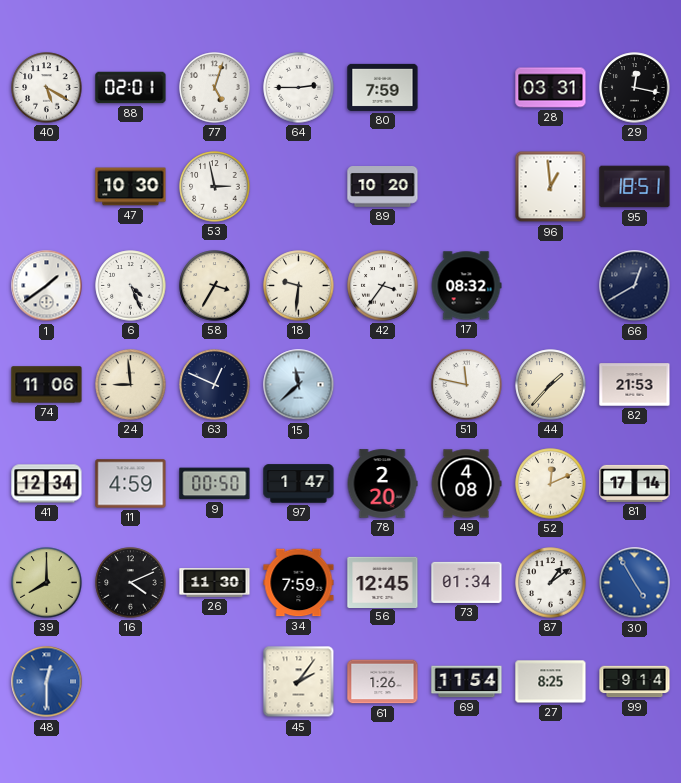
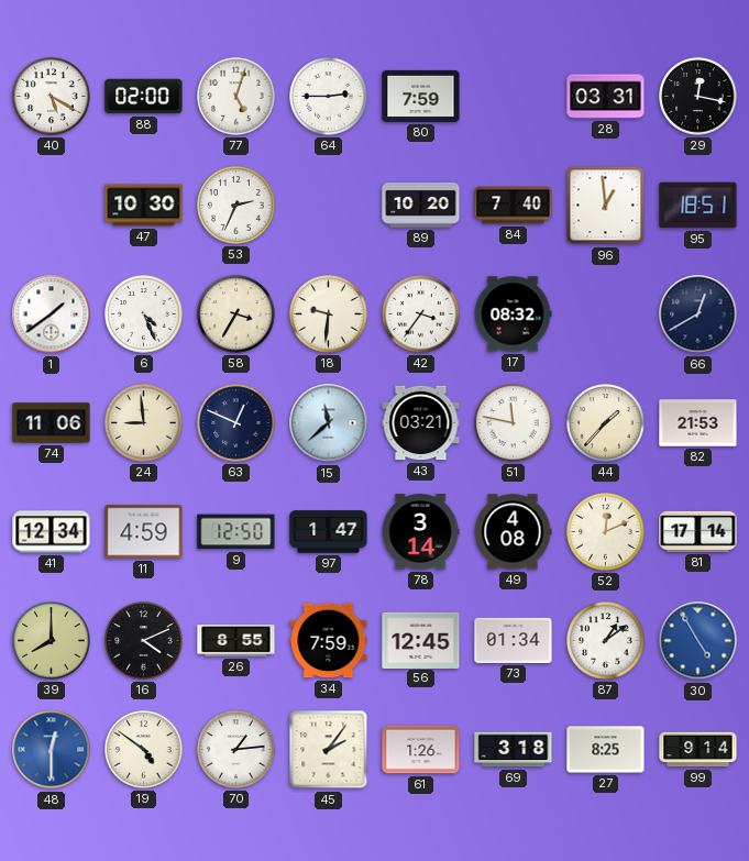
88: 02:01 -> 02:00
53: 2:58 -> 2:34
84: none -> 7:40
43: none -> 03:21
9: 00:50 -> 12:50
78: 2:20 -> 3:14
26: 11:30 -> 8:55
19: none -> 4:51
70: none -> 1:14
69: 11:54 -> 3:18
